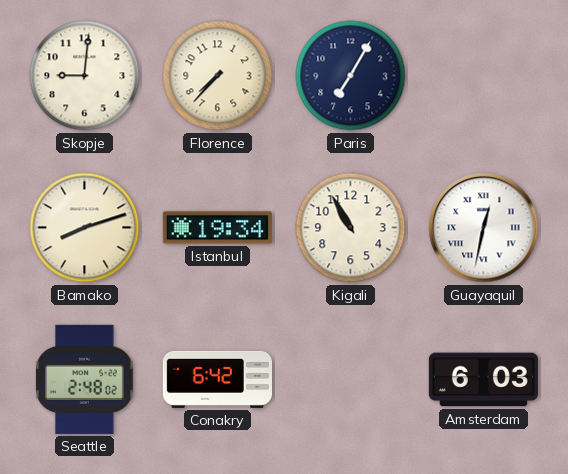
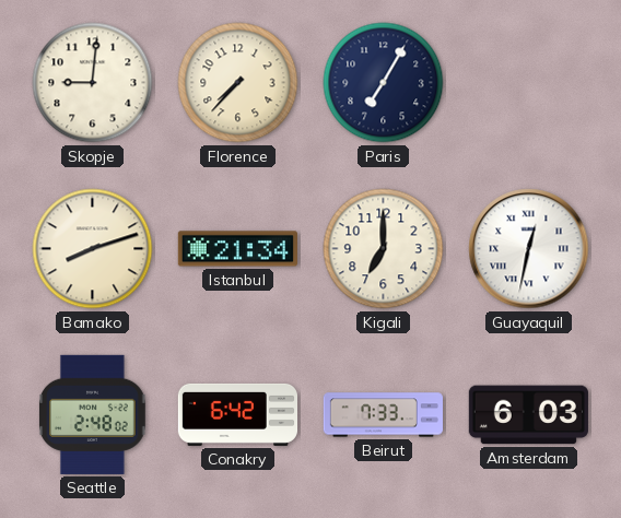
Istanbul: 19:34 -> 21:34
Kigali: 10:55 -> 7:00
Beirut: none -> 7:33
